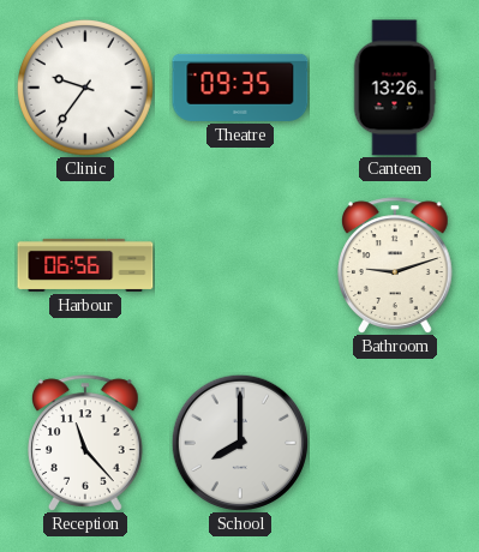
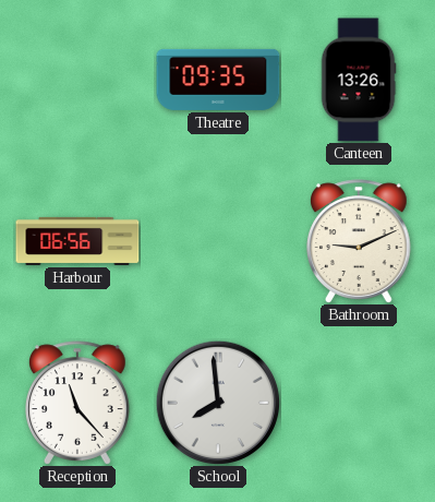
Clinic: 9:36 -> none
Bathroom: 9:12 -> 9:11
School: 8:00 -> 7:59
